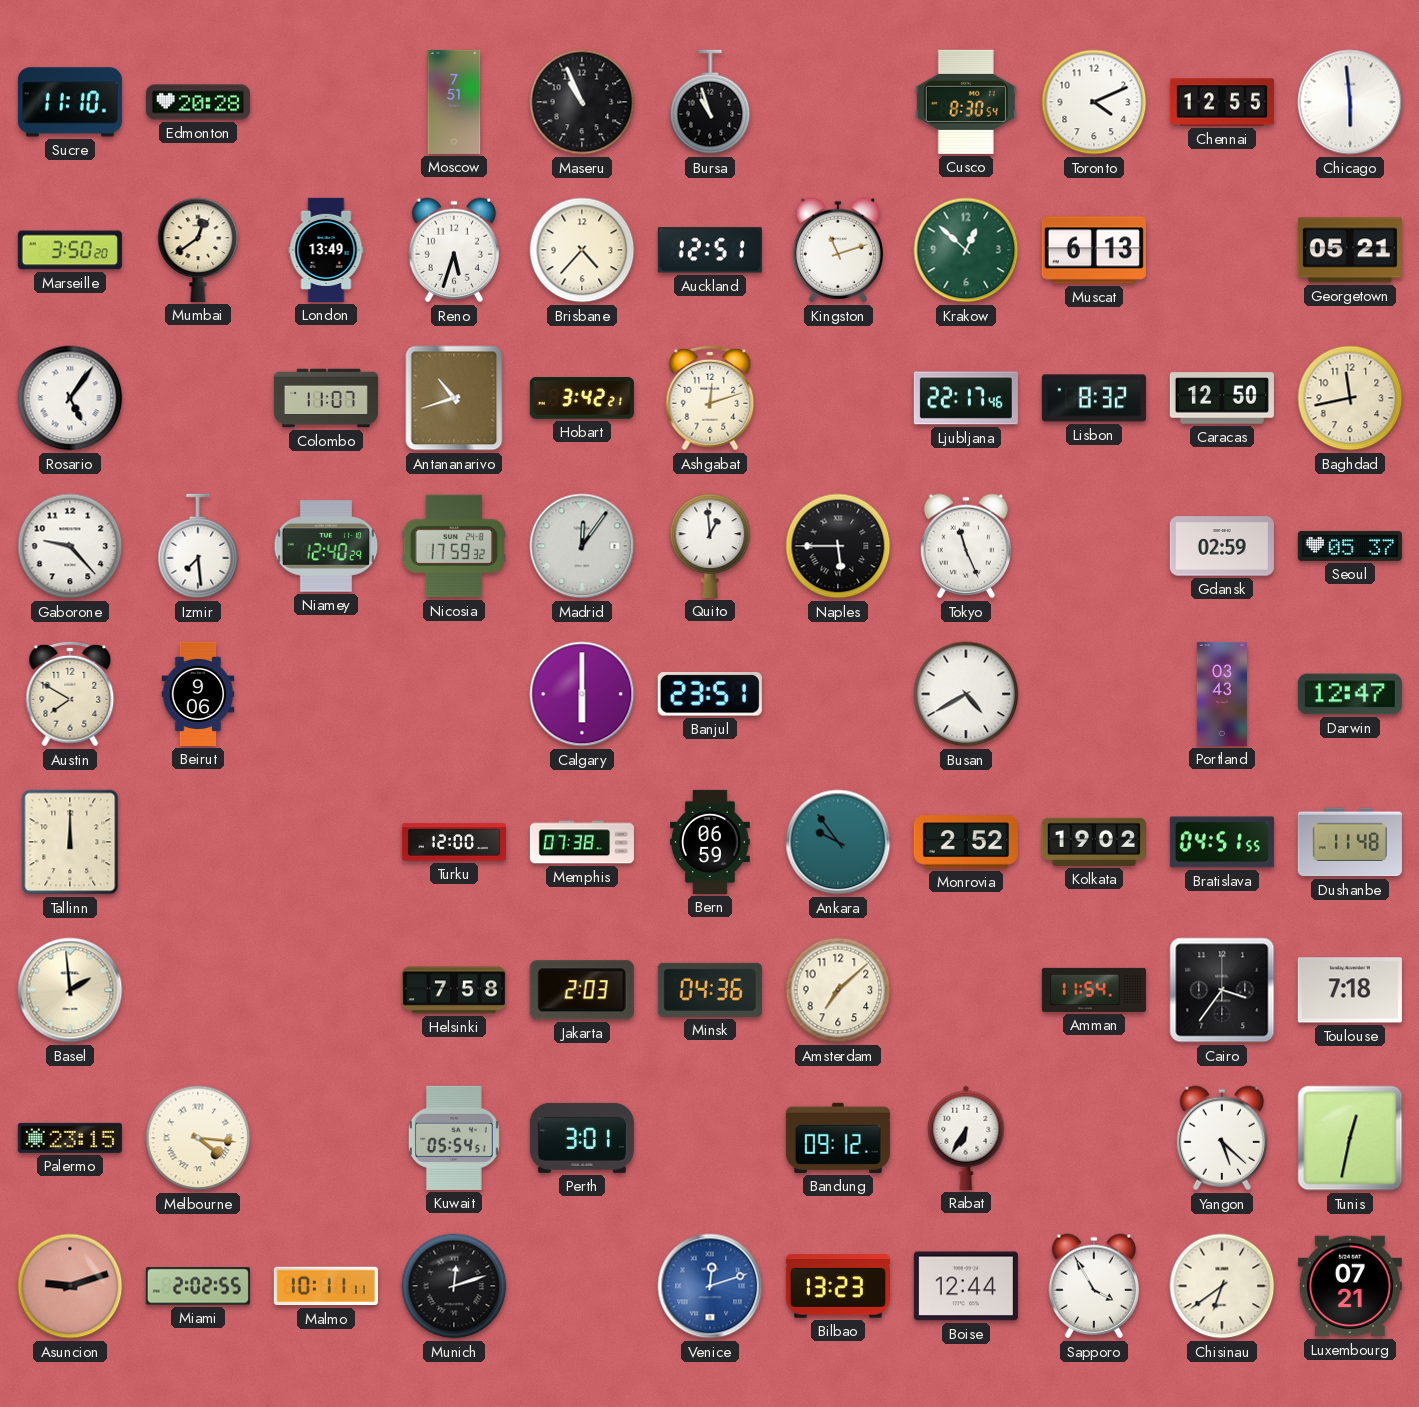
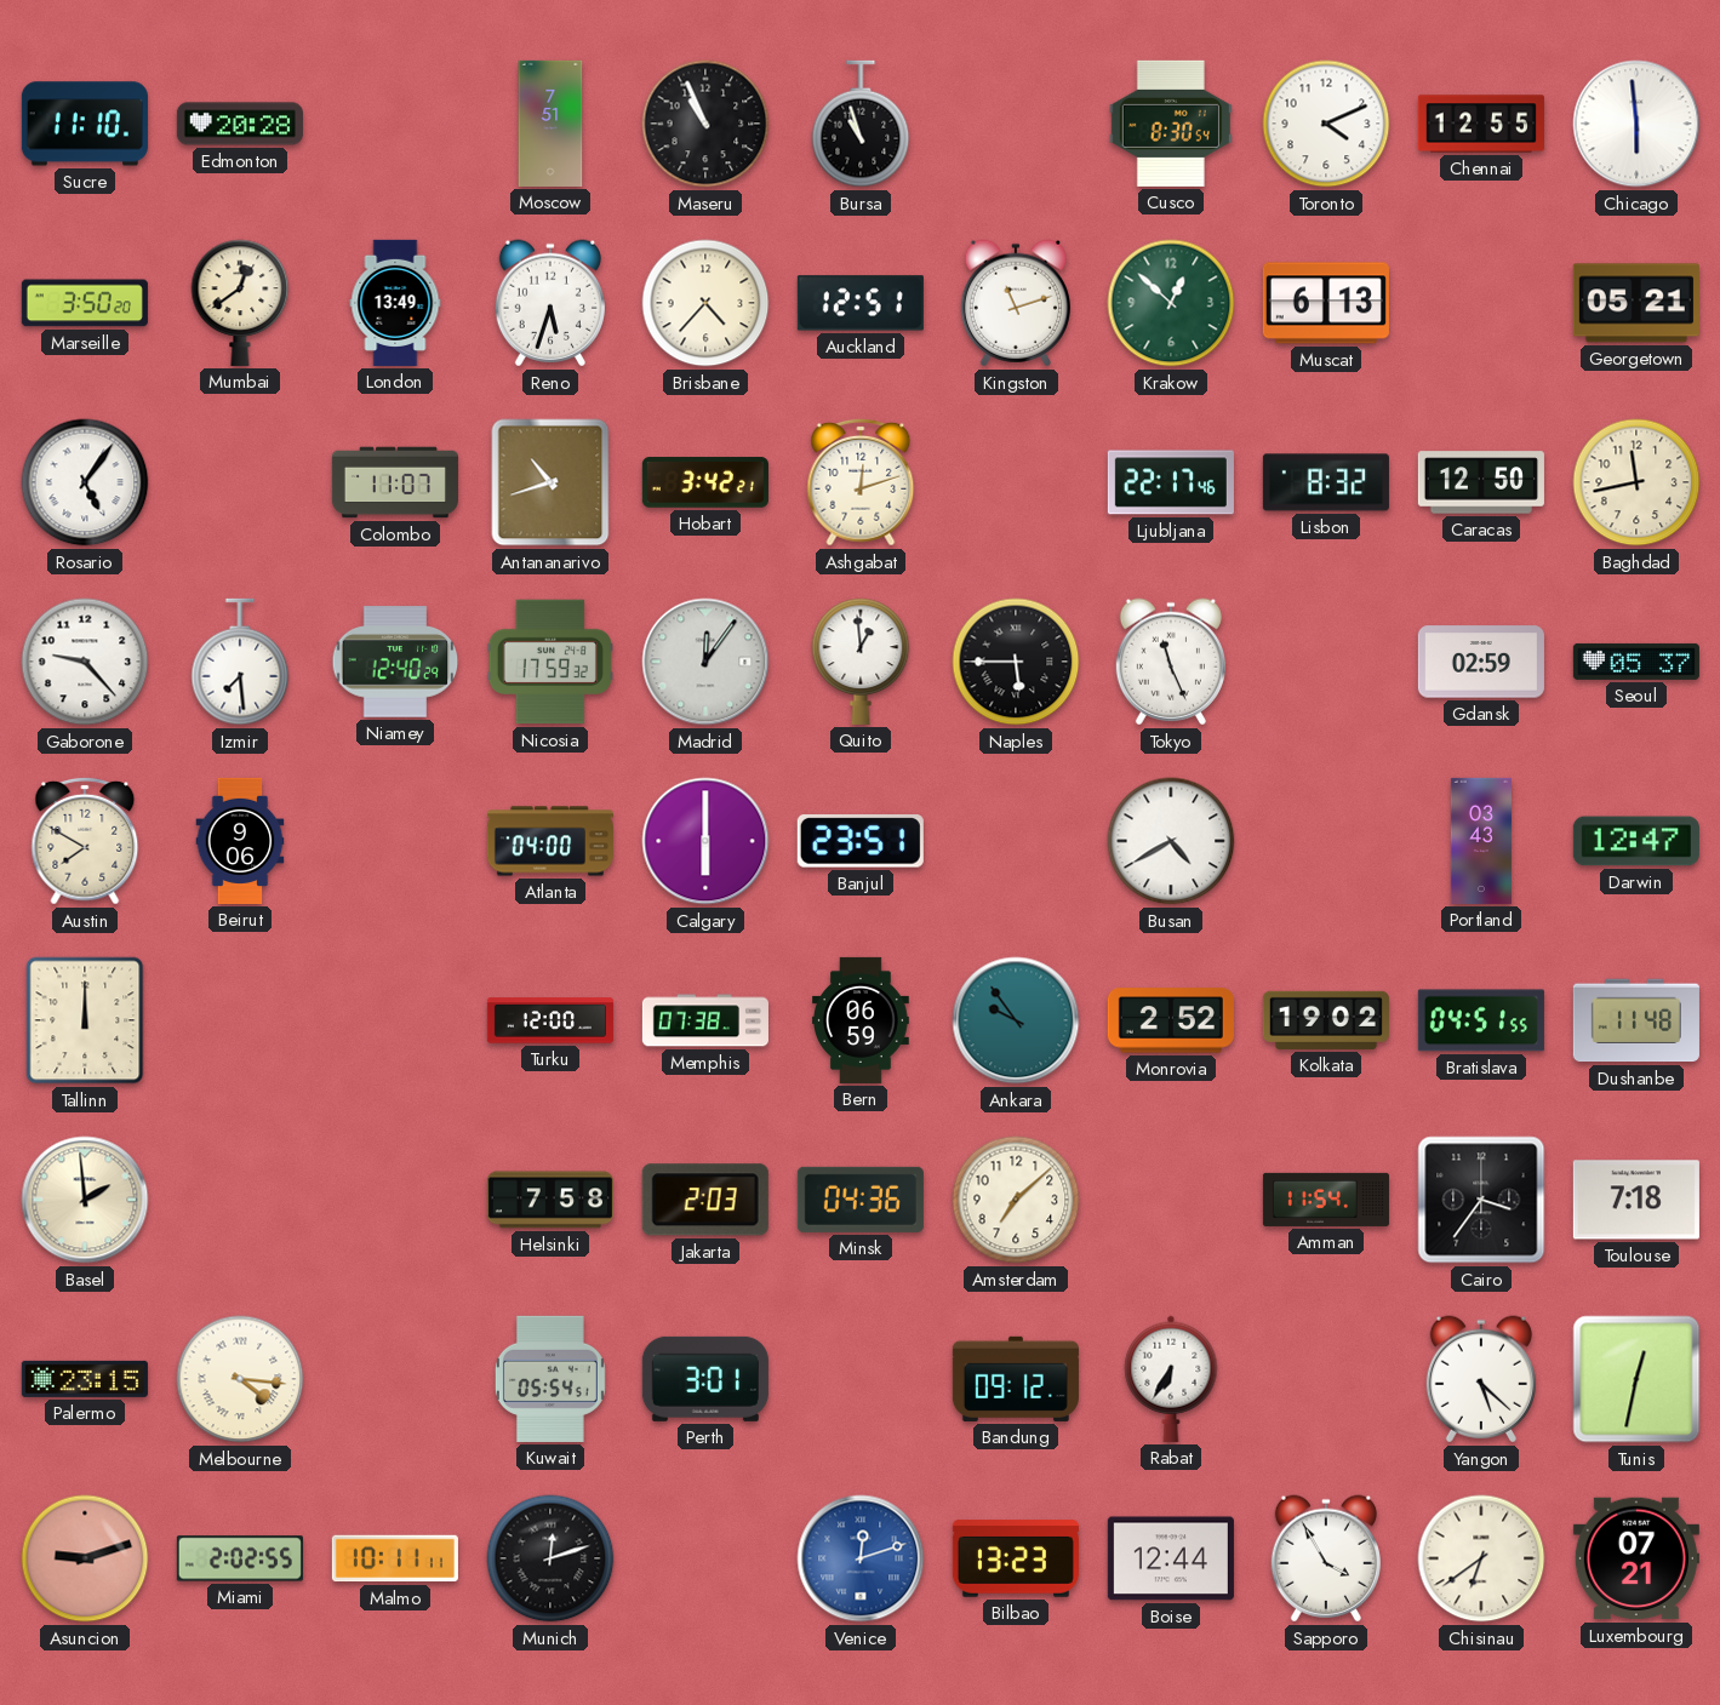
Atlanta: none -> 04:00
